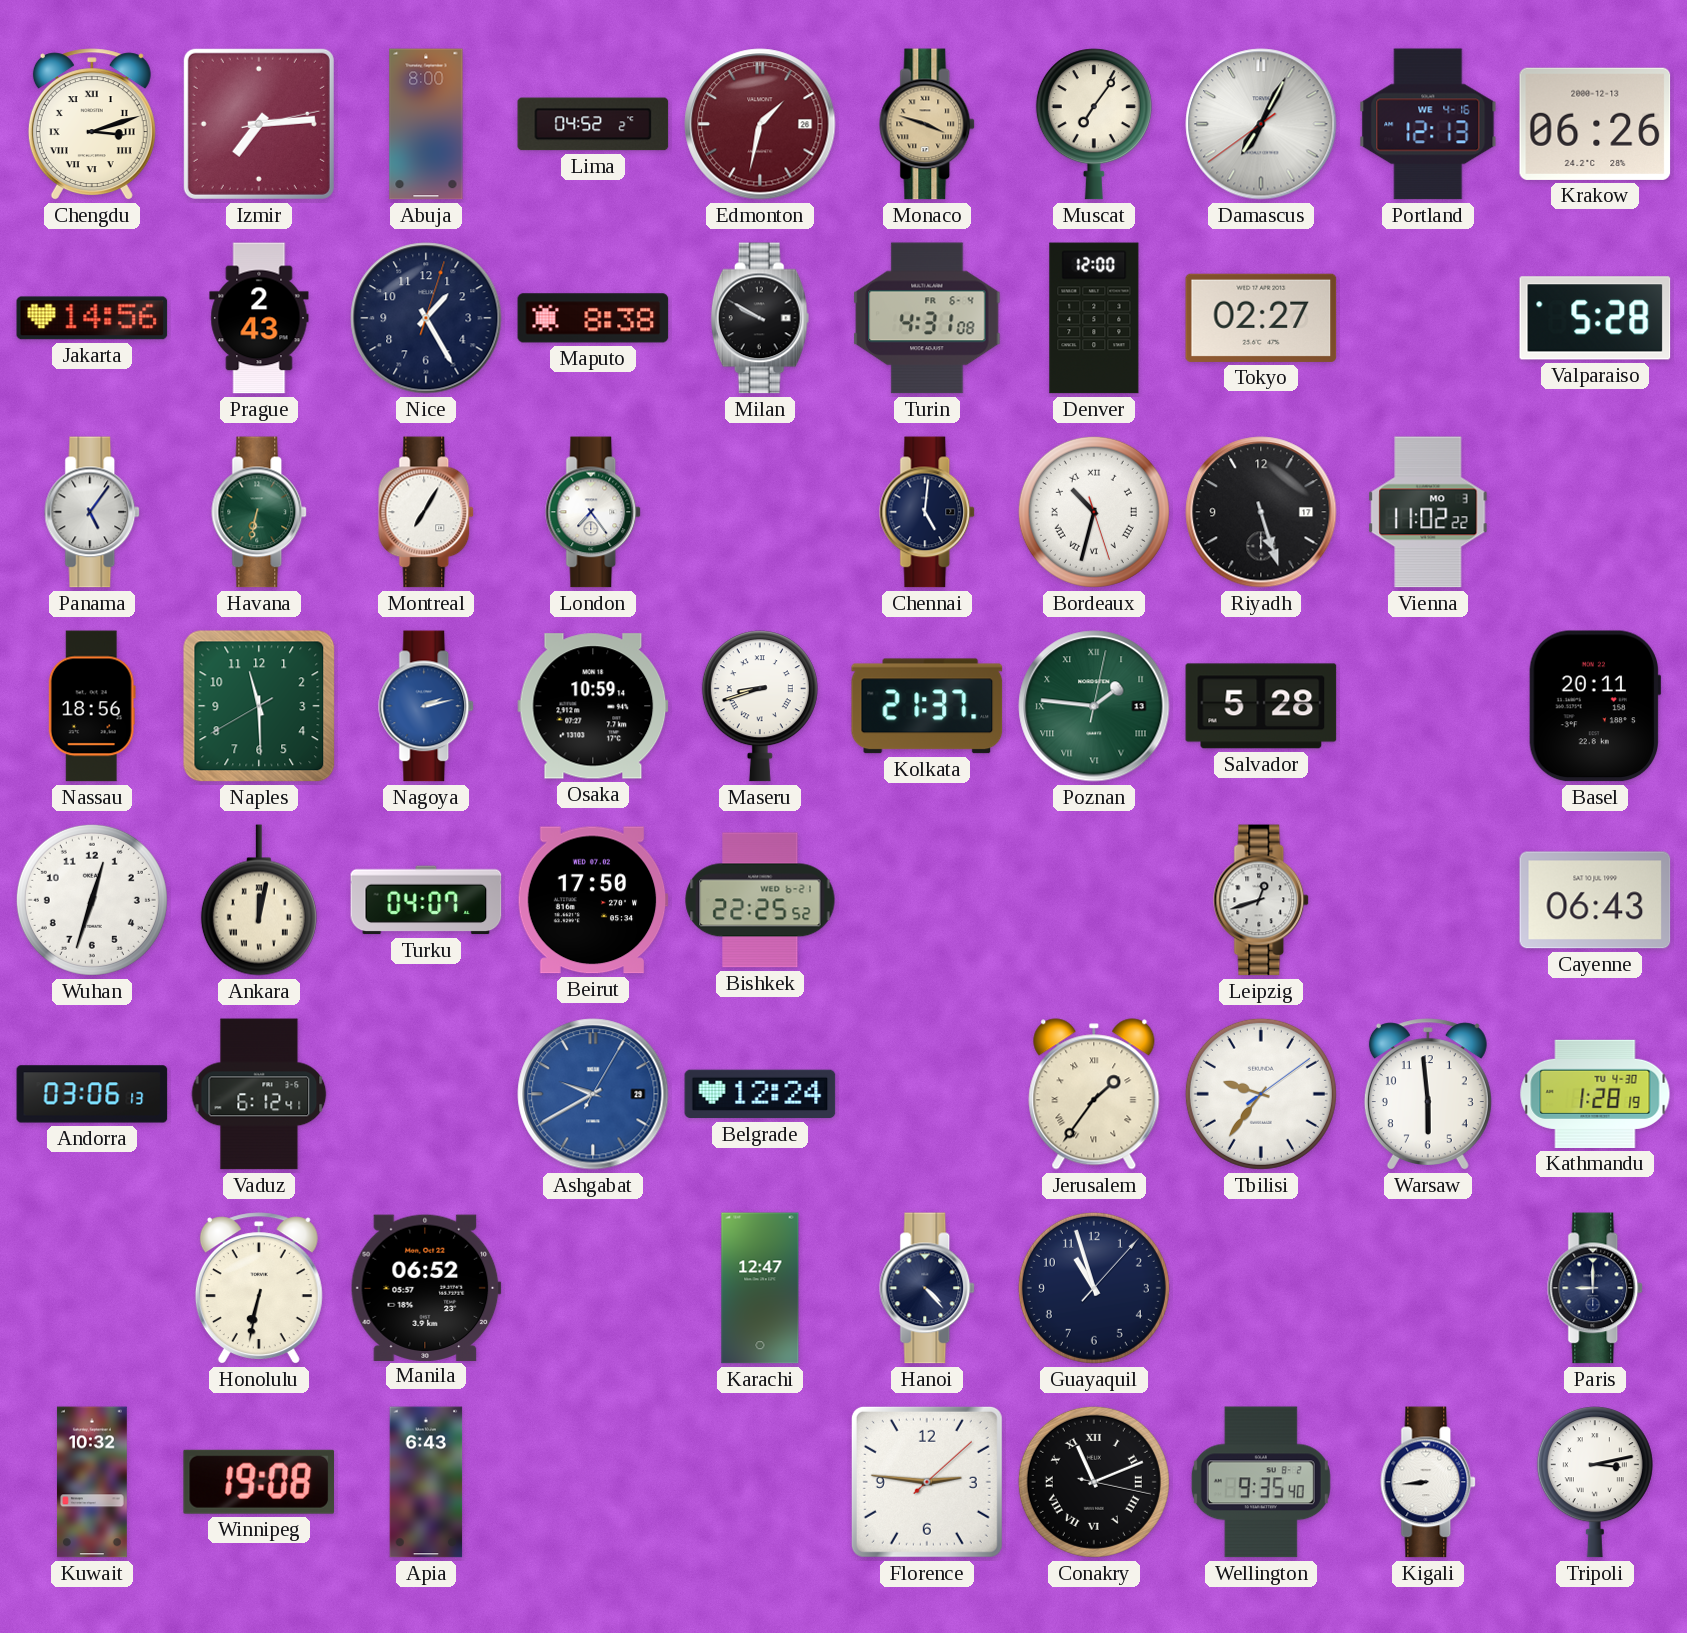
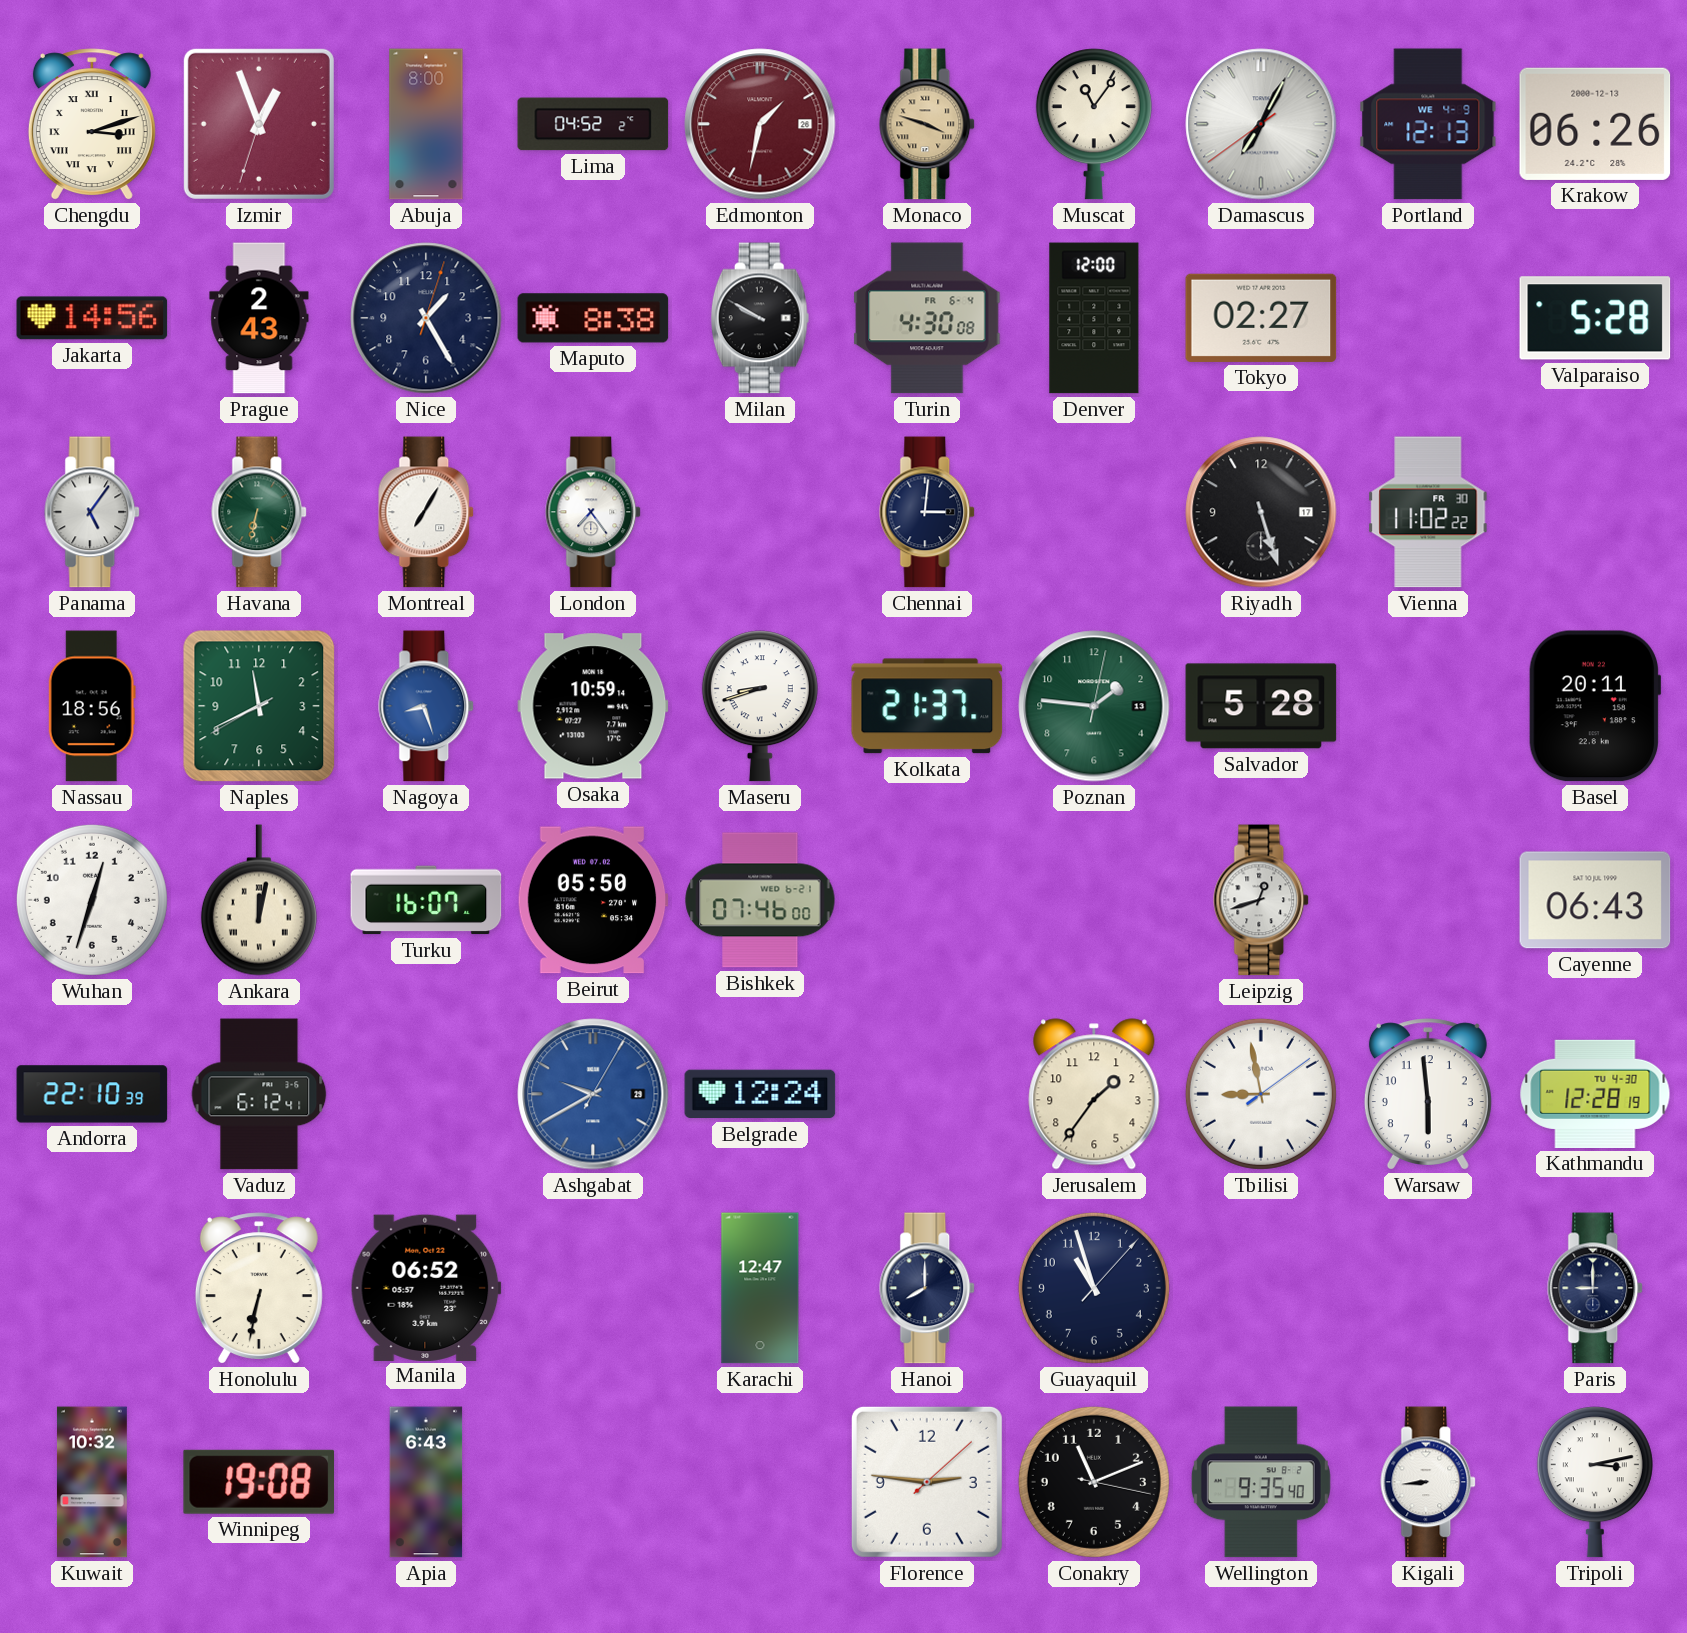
Izmir: 7:14 -> 12:56
Muscat: 7:06 -> 11:06
Portland date: WE 4-16 -> WE 4-9
Turin: 4:31 -> 4:30
Chennai: 5:01 -> 3:01
Bordeaux: 10:32 -> none
Vienna date: MO 3 -> FR 30
Naples: 11:29 -> 11:40
Nagoya: 2:13 -> 8:27
Poznan numerals: Roman -> Arabic
Turku: 04:07 -> 16:07
Beirut: 17:50 -> 05:50
Bishkek: 22:25 -> 07:46
Andorra: 03:06 -> 22:10
Jerusalem numerals: Roman -> Arabic
Tbilisi: 9:36 -> 8:58
Kathmandu: 1:28 -> 12:28
Hanoi: 4:23 -> 8:00
Conakry numerals: Roman -> Arabic
